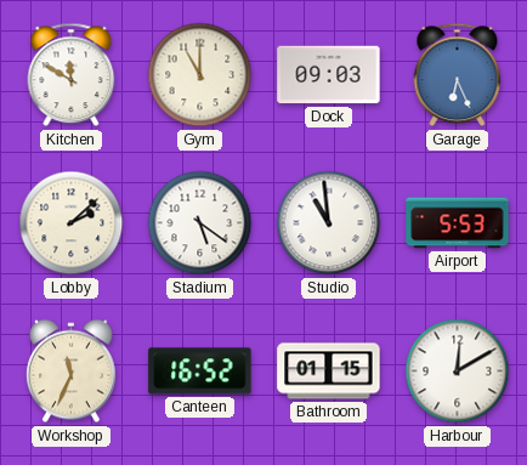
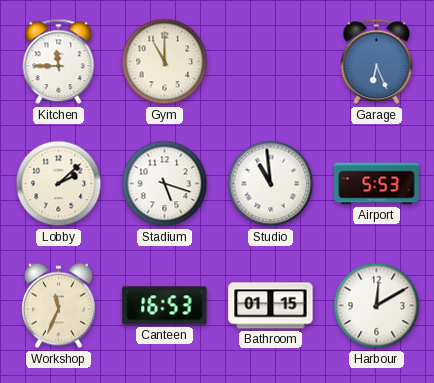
Kitchen: 11:50 -> 11:45
Dock: 09:03 -> none
Stadium: 5:21 -> 5:18
Canteen: 16:52 -> 16:53
